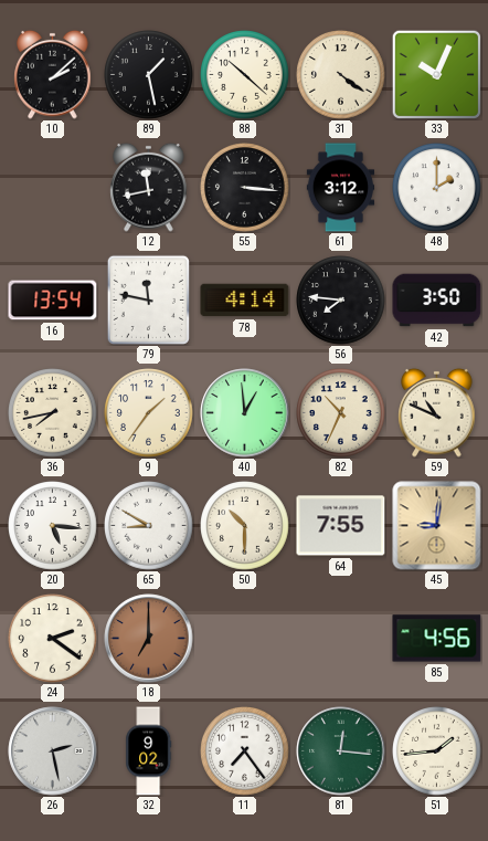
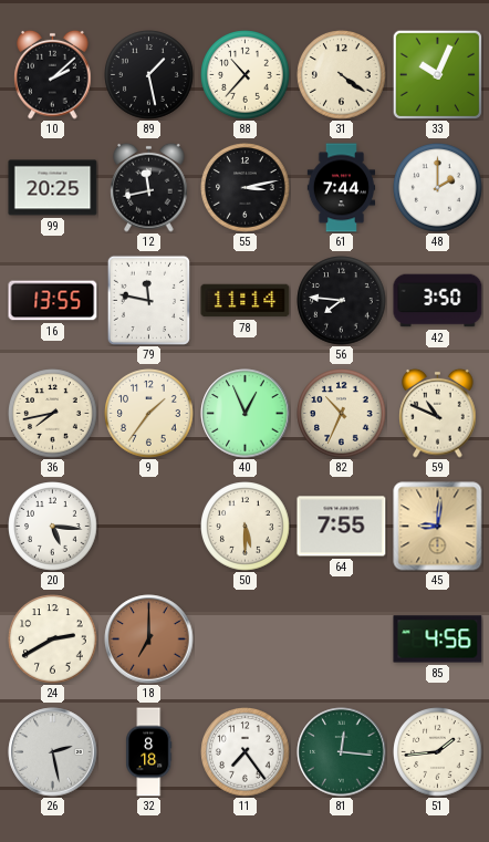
88: 10:22 -> 10:37
99: none -> 20:25
55: 3:16 -> 3:13
61: 3:12 -> 7:44
16: 13:54 -> 13:55
78: 4:14 -> 11:14
40: 12:59 -> 12:56
65: 8:50 -> none
50: 10:30 -> 5:30
24: 2:21 -> 2:40
32: 9:02 -> 8:18
